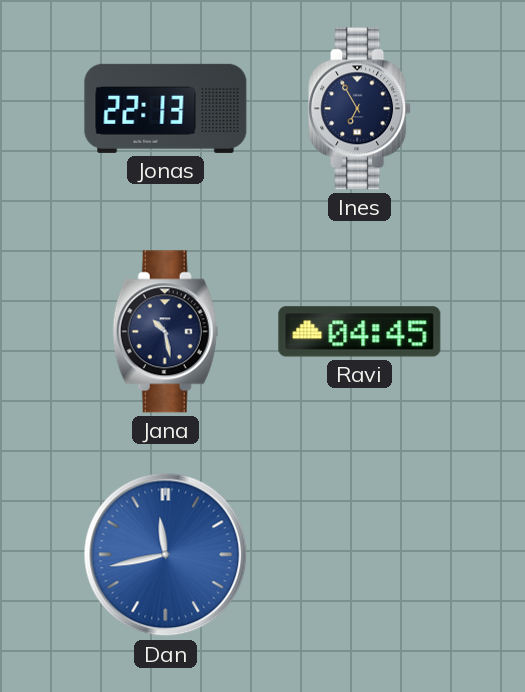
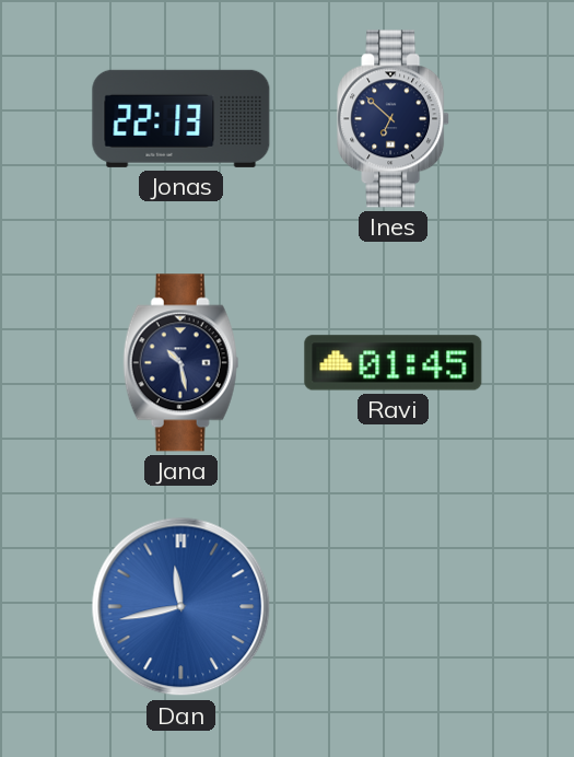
Ines: 6:55 -> 6:52
Ravi: 04:45 -> 01:45
